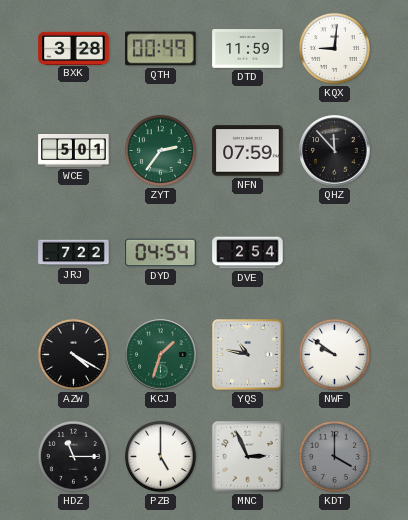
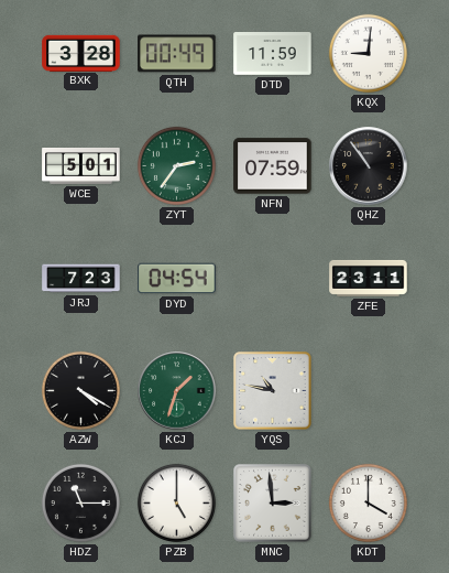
QHZ: 11:53 -> 10:54
JRJ: 7:22 -> 7:23
DVE: 2:54 -> none
ZFE: none -> 23:11
NWF: 9:51 -> none
MNC: 2:56 -> 2:59
KDT dial: grey -> white
